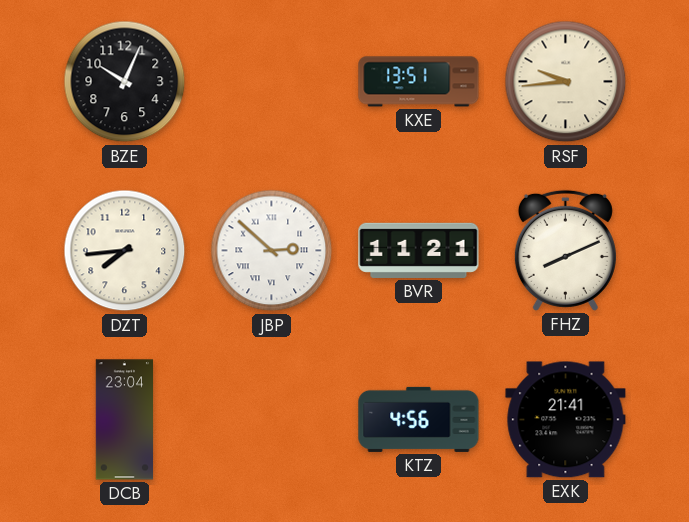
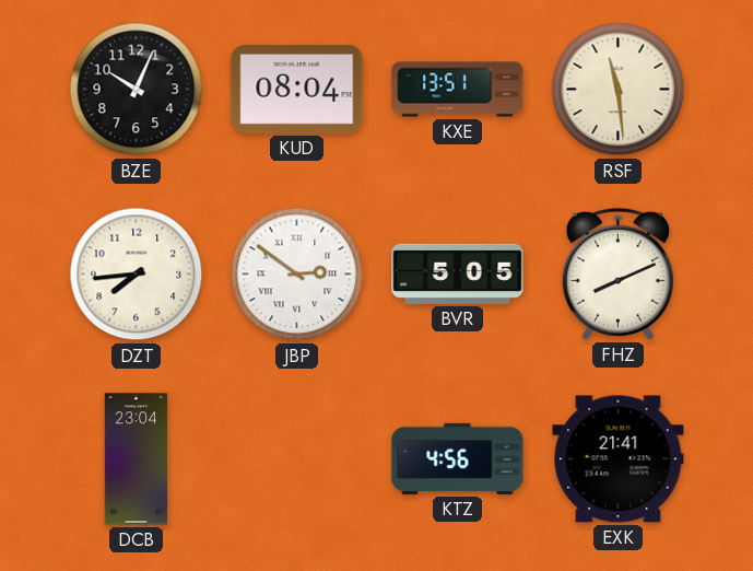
KUD: none -> 08:04
RSF: 9:44 -> 11:29
JBP: 2:52 -> 2:51
BVR: 11:21 -> 5:05
